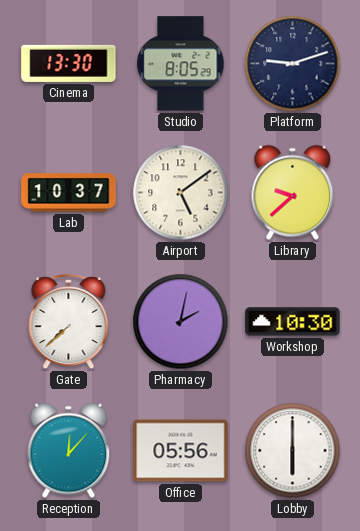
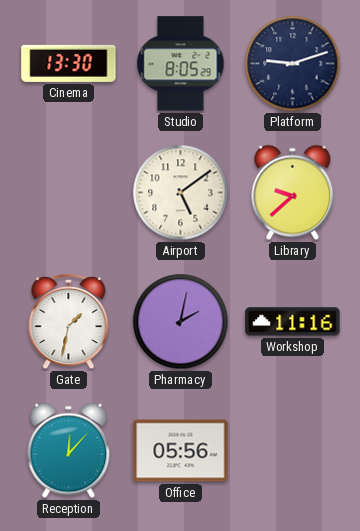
Lab: 10:37 -> none
Gate: 7:38 -> 1:32
Workshop: 10:30 -> 11:16
Lobby: 6:00 -> none
